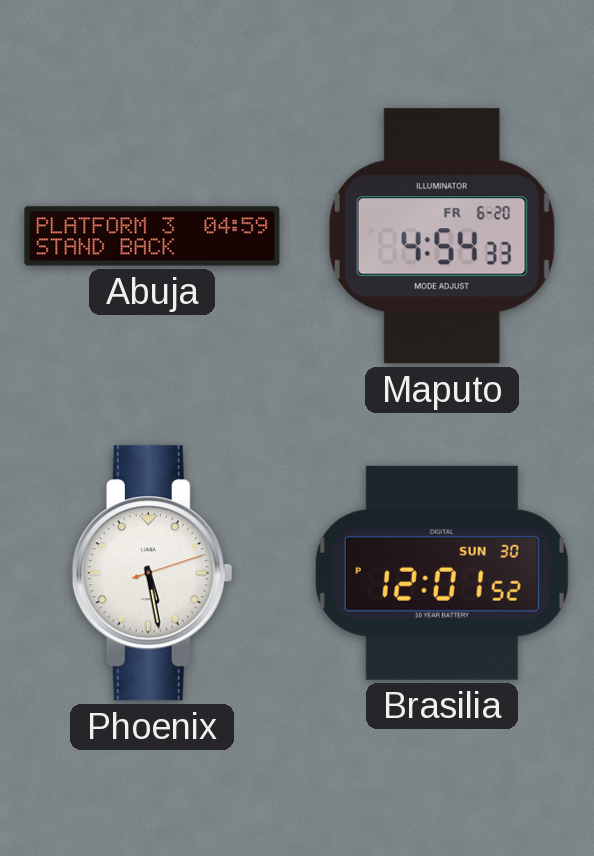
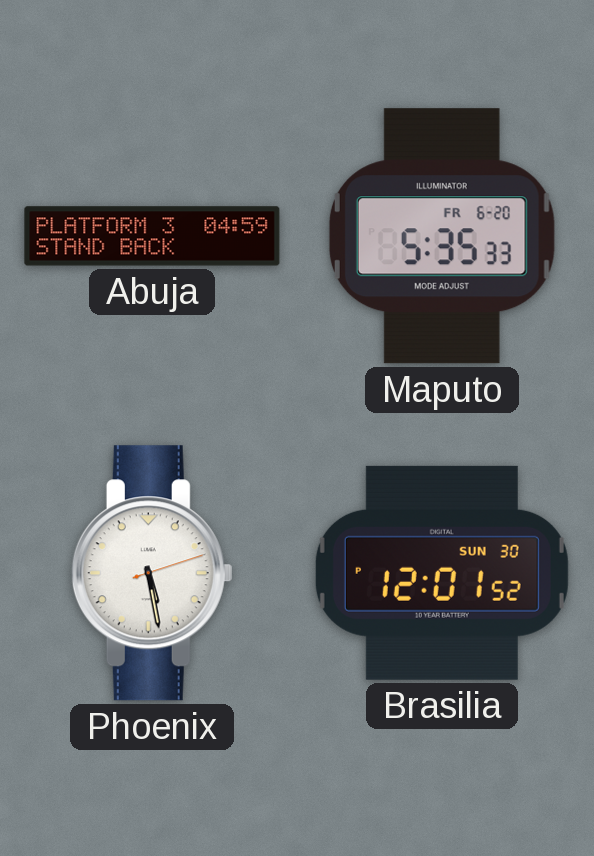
Maputo: 4:54 -> 5:35
